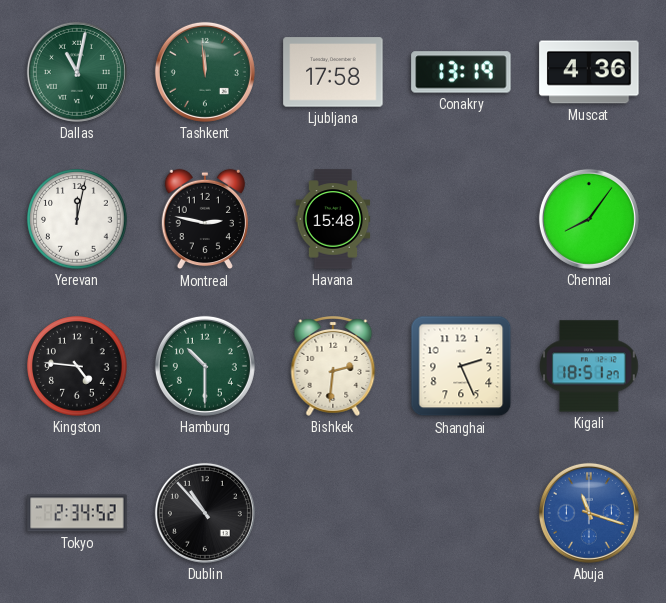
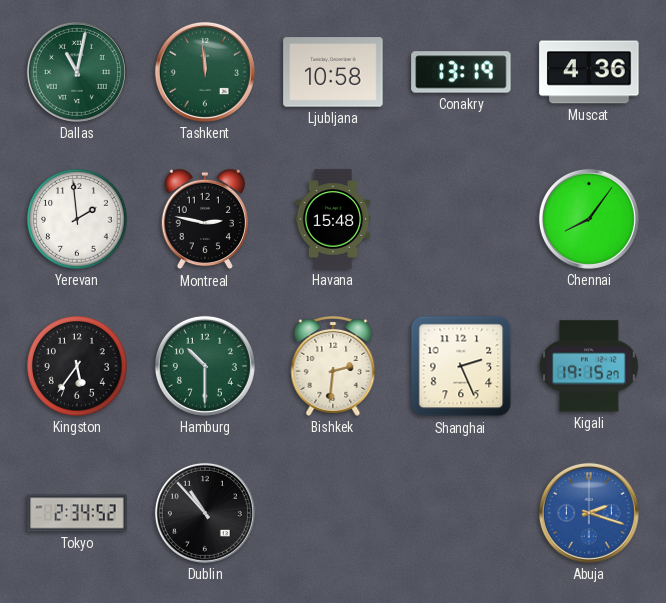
Ljubljana: 17:58 -> 10:58
Yerevan: 12:02 -> 1:59
Kingston: 4:46 -> 5:36
Kigali: 18:51 -> 19:15
Abuja: 11:18 -> 2:18
